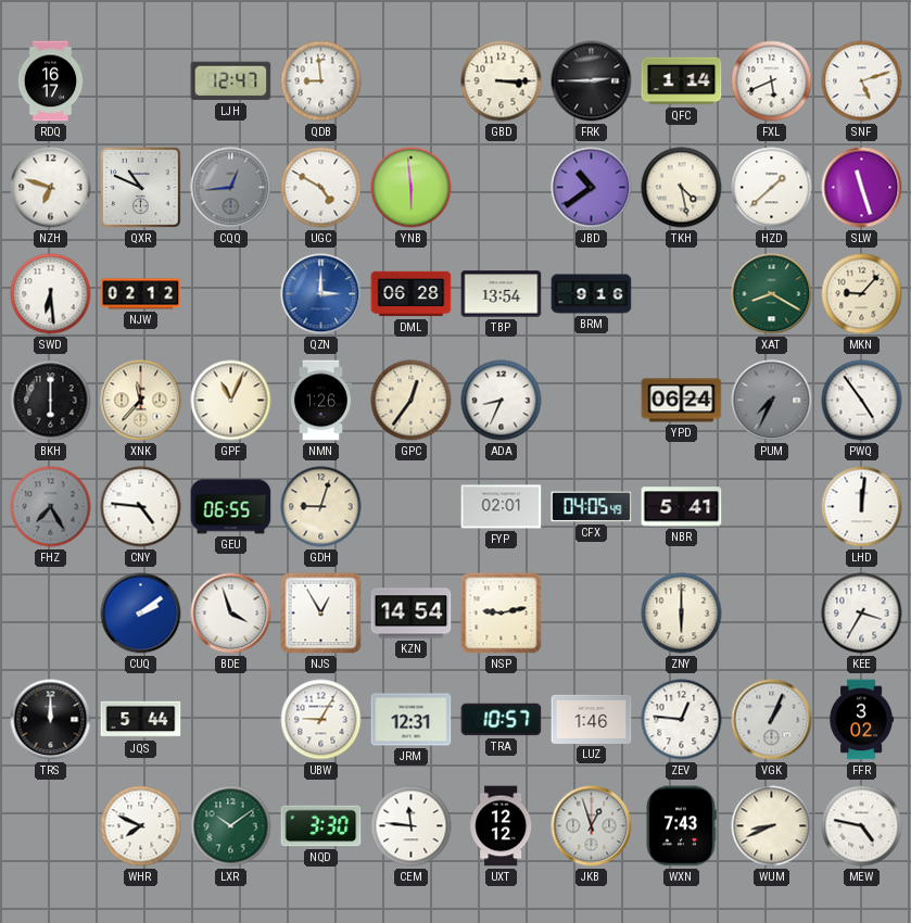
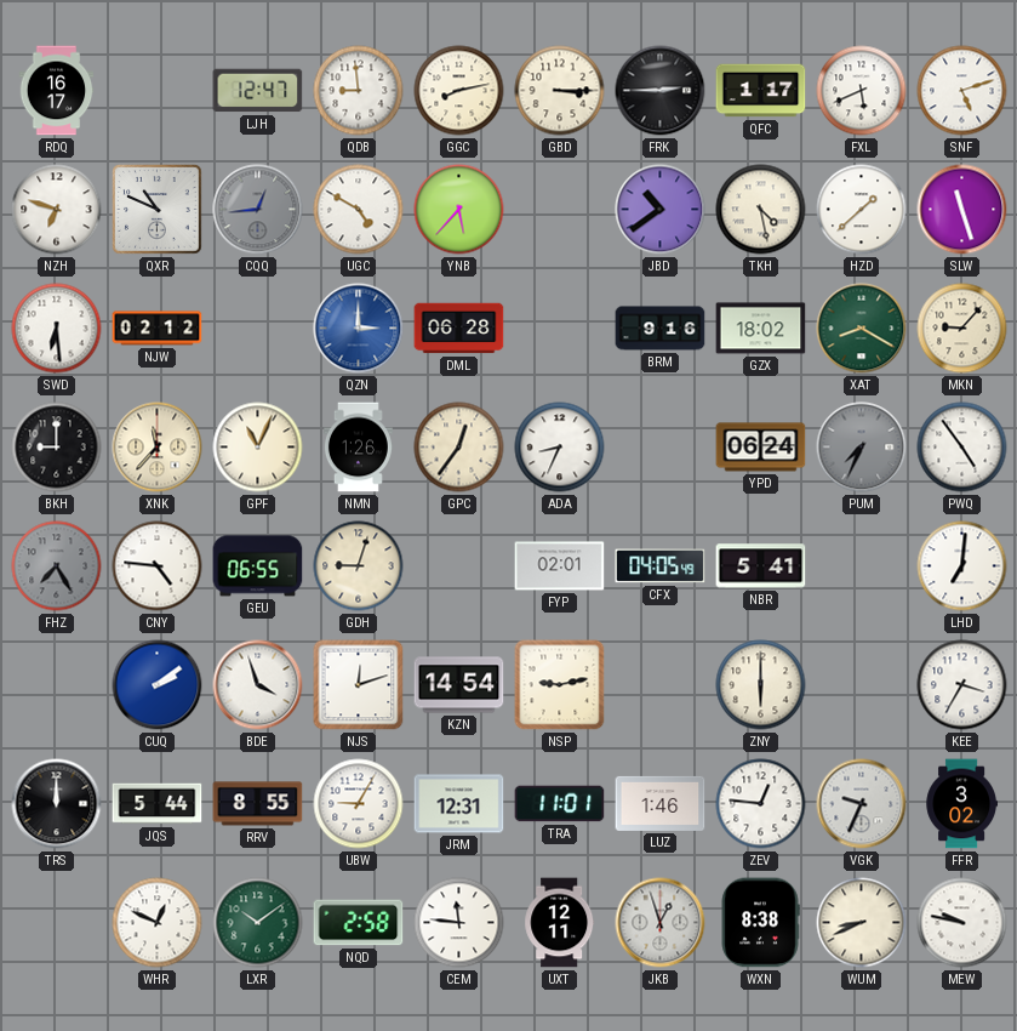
GGC: none -> 8:13
QFC: 1:14 -> 1:17
YNB: 5:59 -> 5:37
TBP: 13:54 -> none
GZX: none -> 18:02
BKH: 6:00 -> 9:00
LHD: 12:01 -> 7:01
NJS: 12:55 -> 12:12
RRV: none -> 8:55
TRA: 10:57 -> 11:01
VGK: 1:04 -> 9:34
WHR: 7:49 -> 12:49
NQD: 3:30 -> 2:58
UXT: 12:12 -> 12:11
WXN: 7:43 -> 8:38
MEW: 4:47 -> 9:47
